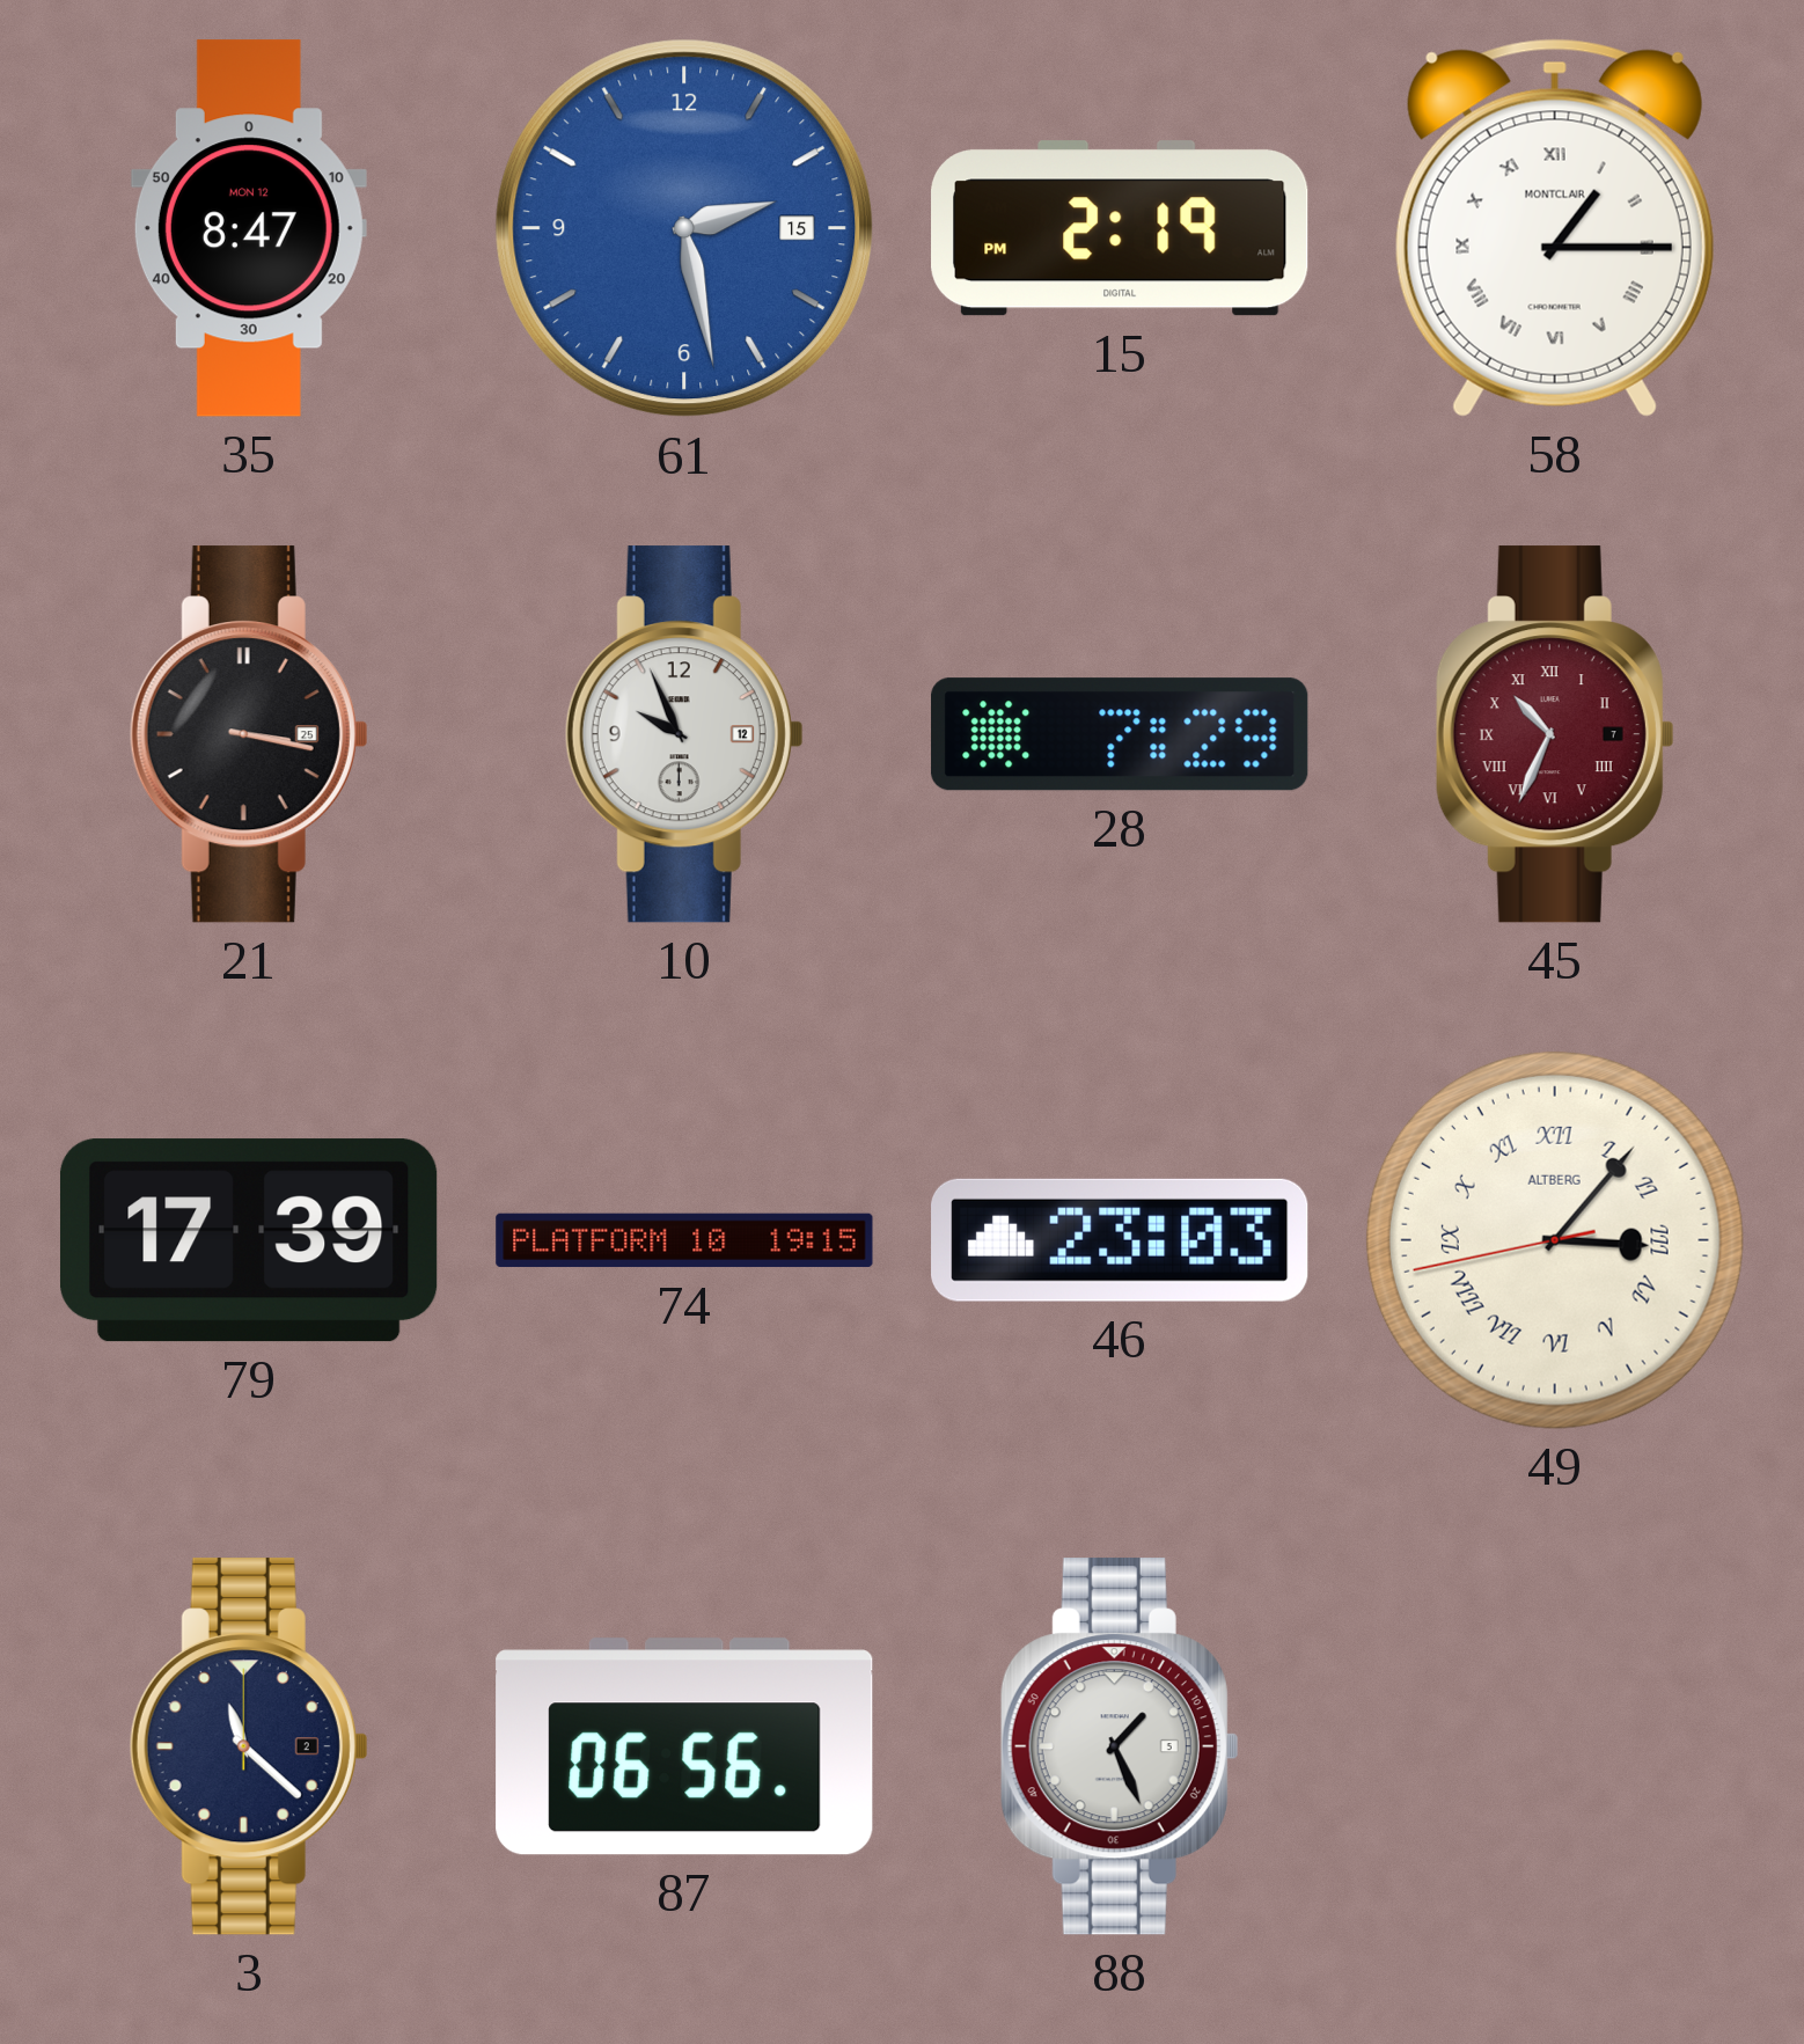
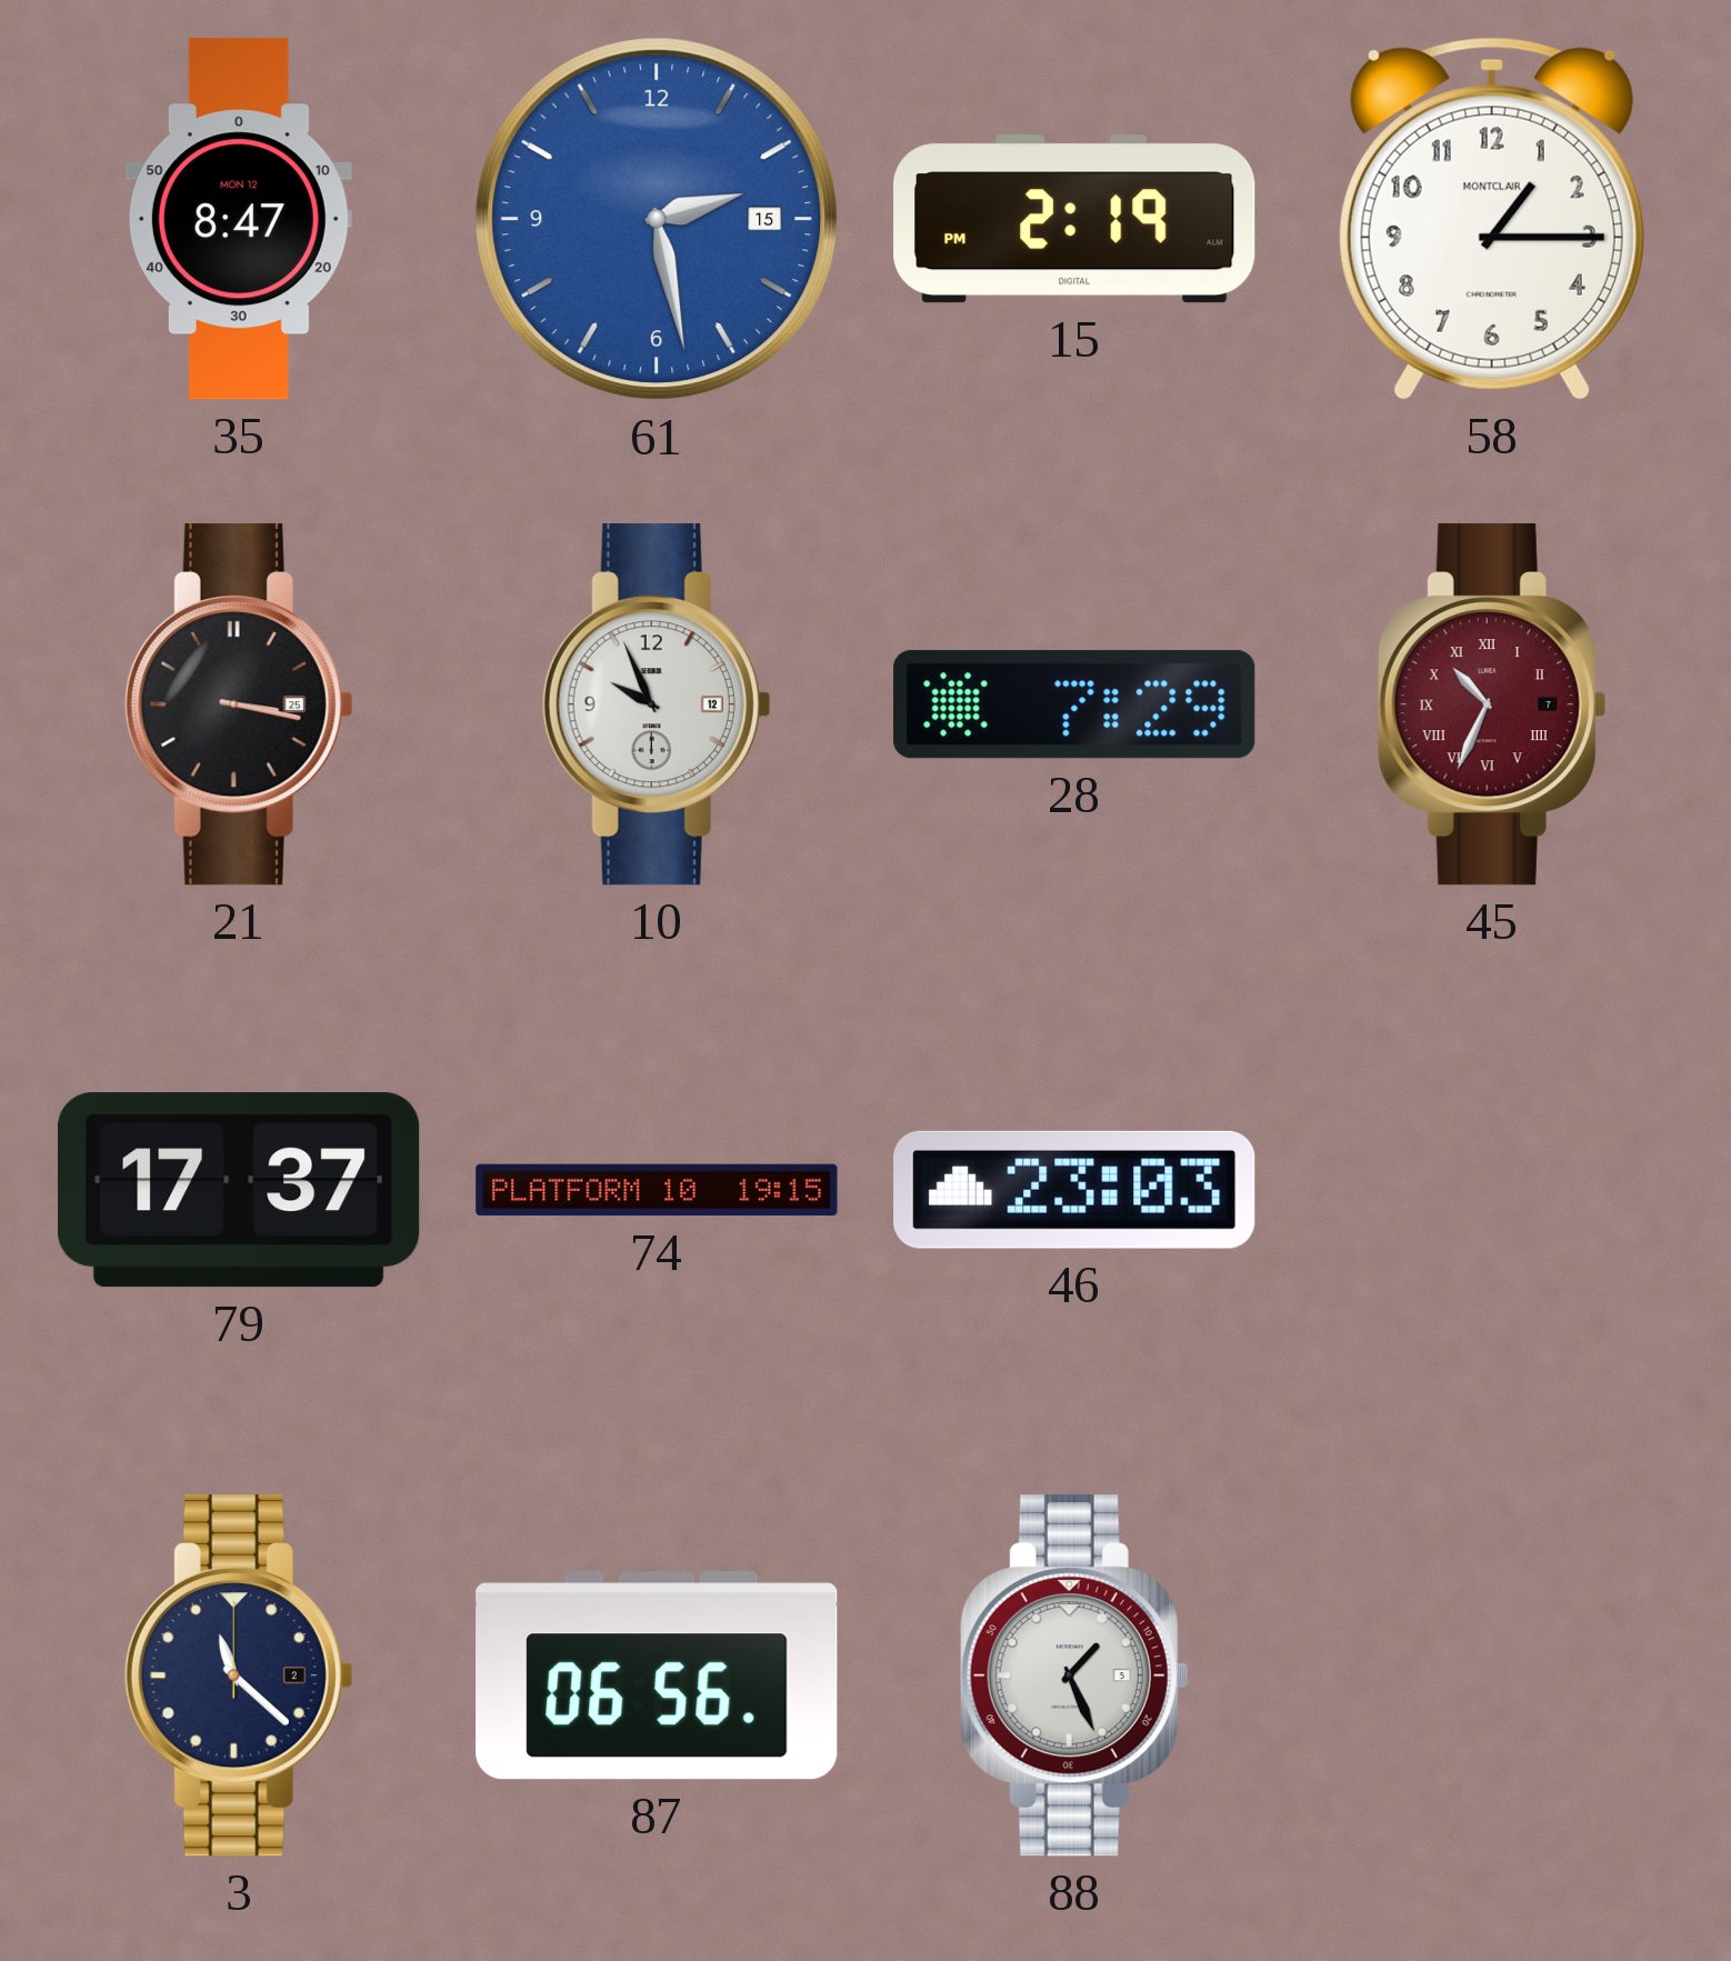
58 numerals: Roman -> Arabic
79: 17:39 -> 17:37
49: 3:06 -> none
